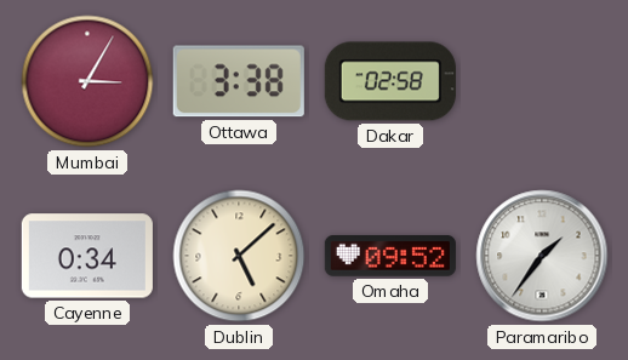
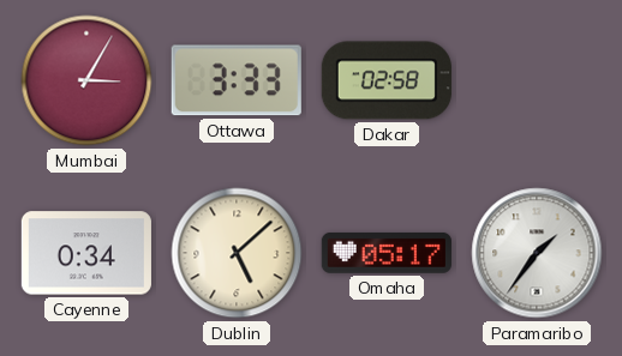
Ottawa: 3:38 -> 3:33
Omaha: 09:52 -> 05:17
